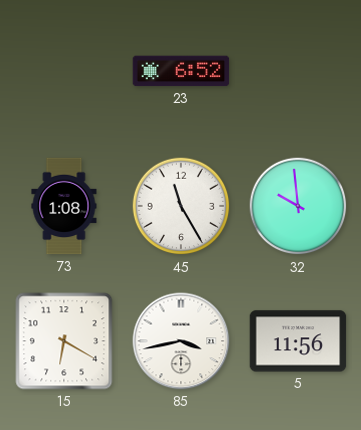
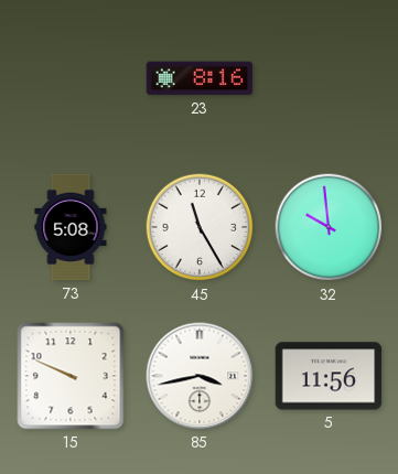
23: 6:52 -> 8:16
73: 1:08 -> 5:08
15: 6:20 -> 9:49
